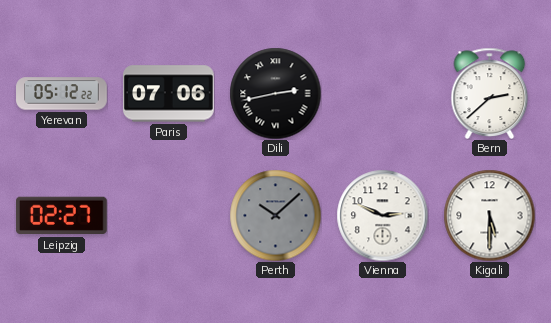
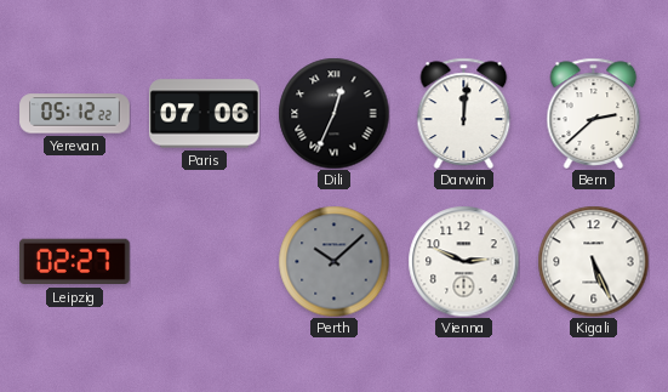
Dili: 2:43 -> 12:34
Darwin: none -> 12:01
Kigali: 5:30 -> 5:26
